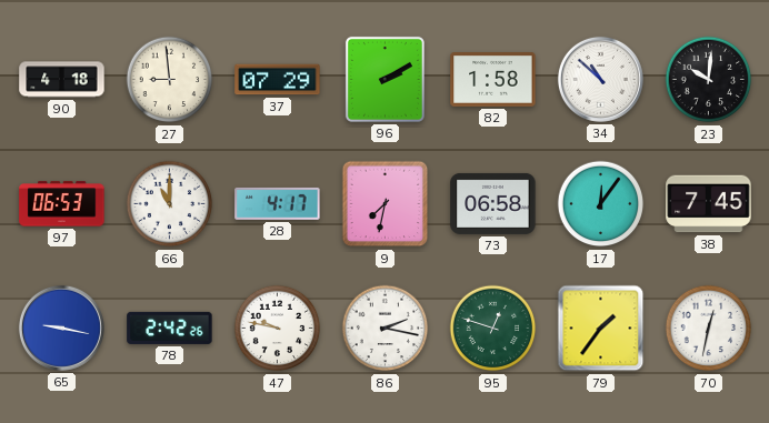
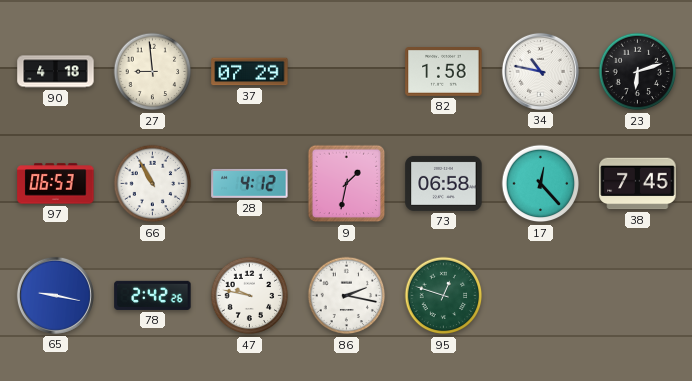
96: 2:10 -> none
34: 10:52 -> 10:47
23: 10:01 -> 6:12
66: 11:00 -> 10:55
28: 4:17 -> 4:12
9: 7:32 -> 1:32
17: 12:06 -> 12:23
79: 1:36 -> none
70: 12:32 -> none
